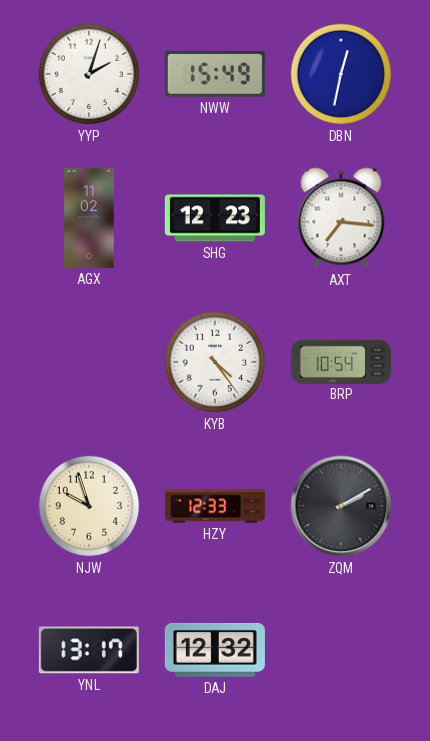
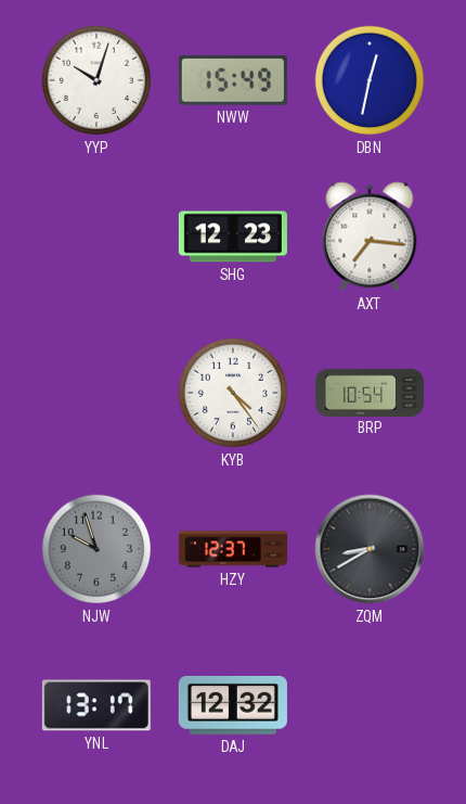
YYP: 2:03 -> 10:03
AGX: 11:02 -> none
NJW dial: cream -> grey
HZY: 12:33 -> 12:37
ZQM: 2:10 -> 8:40
